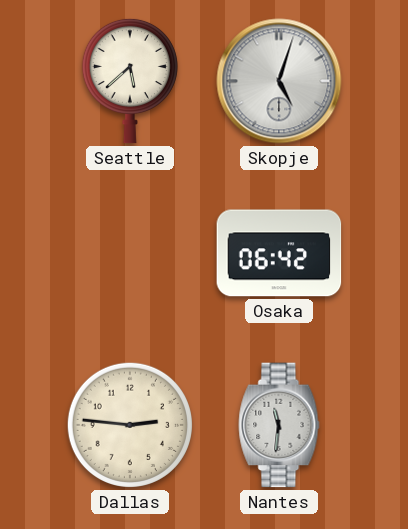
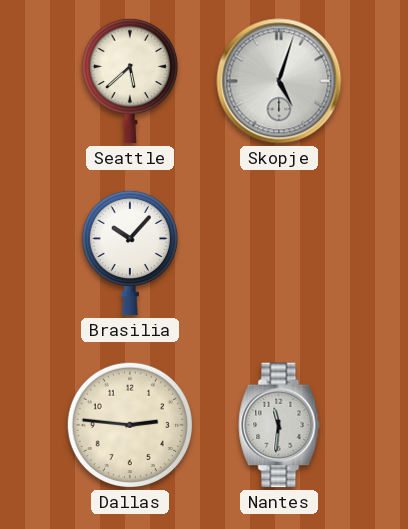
Brasilia: none -> 10:07
Osaka: 06:42 -> none
